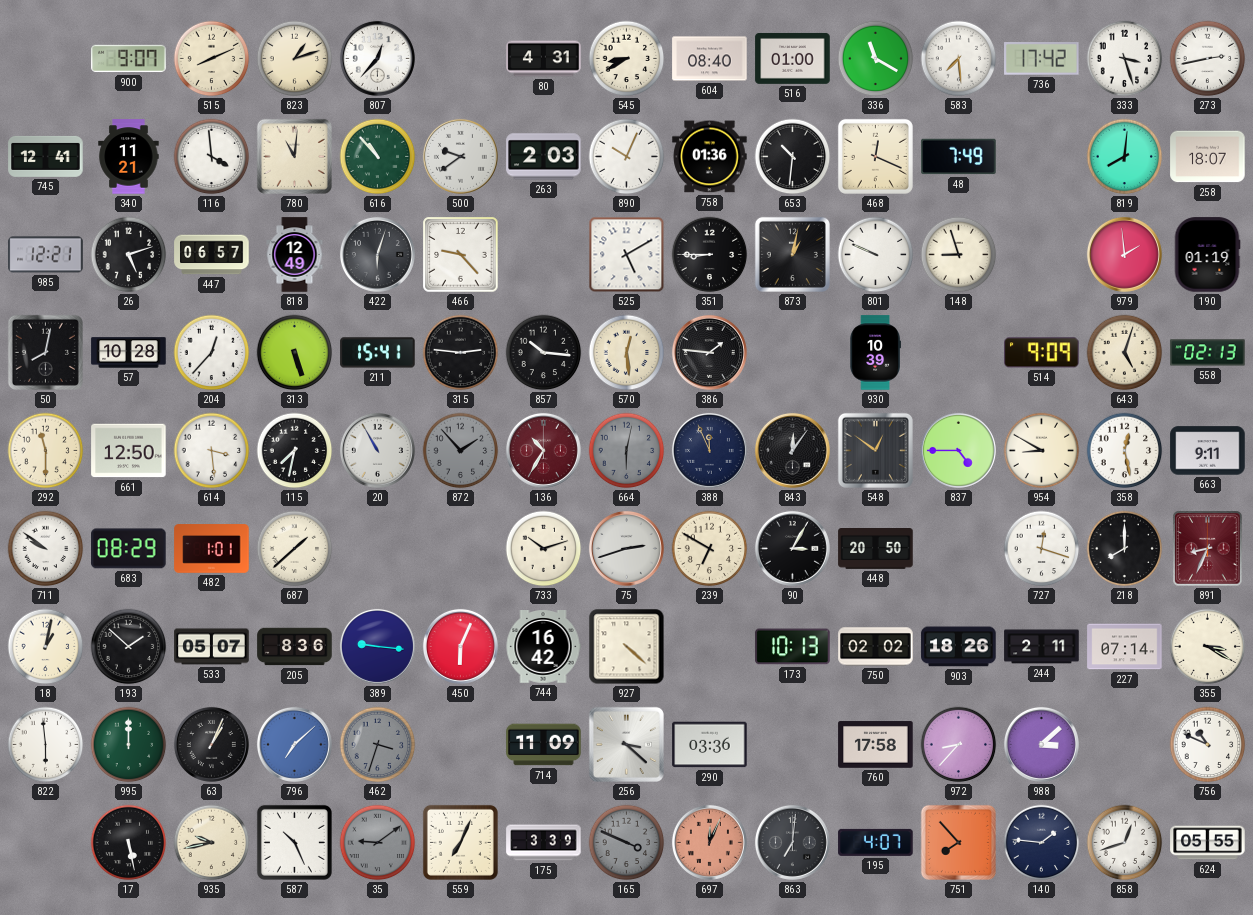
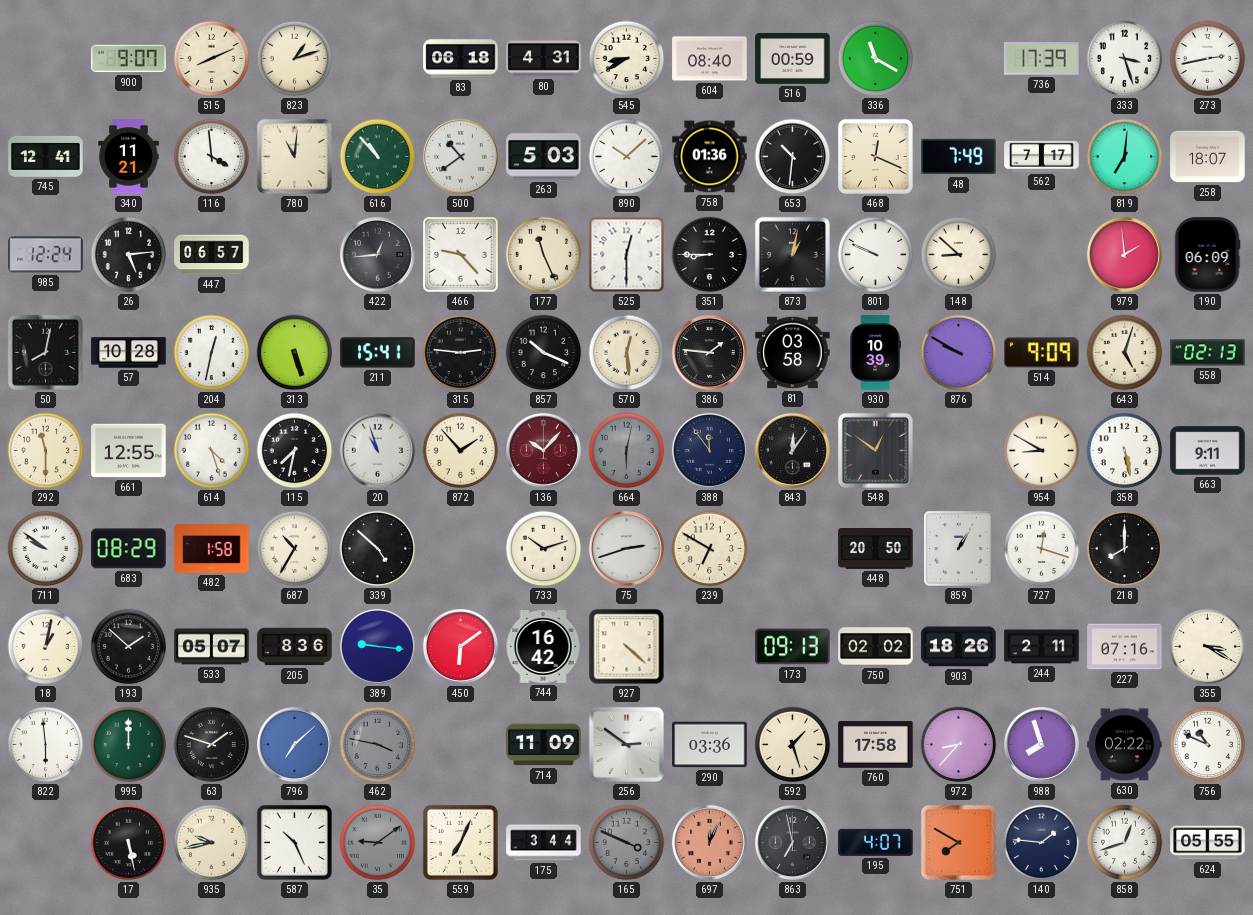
807: 12:37 -> none
83: none -> 06:18
516: 01:00 -> 00:59
583: 7:29 -> none
736: 17:42 -> 17:39
500: 9:39 -> 10:39
263: 2:03 -> 5:03
890: 10:04 -> 10:08
562: none -> 7:17
819: 8:01 -> 7:01
985: 12:21 -> 12:24
26: 5:12 -> 5:14
818: 12:49 -> none
422: 6:03 -> 12:44
177: none -> 11:26
525: 5:10 -> 12:30
148: 8:57 -> 8:52
190: 01:19 -> 06:09
204: 12:37 -> 12:32
857: 10:16 -> 10:19
81: none -> 03:58
876: none -> 9:50
661: 12:50 -> 12:55
614: 3:29 -> 4:27
20: 10:55 -> 10:57
872 dial: grey -> cream
136: 10:35 -> 10:07
388: 11:56 -> 11:54
837: 4:45 -> none
358: 12:28 -> 5:28
482: 1:01 -> 1:58
687: 1:38 -> 10:35
339: none -> 4:52
90: 3:05 -> none
859: none -> 1:05
891: 8:34 -> none
450: 6:04 -> 6:09
173: 10:13 -> 09:13
227: 07:14 -> 07:16
63: 1:04 -> 1:48
462: 3:33 -> 3:47
256: 3:22 -> 2:51
592: none -> 1:27
988: 3:08 -> 7:57
630: none -> 02:22
175: 3:39 -> 3:44
863: 7:01 -> 6:58
751: 7:53 -> 7:50
